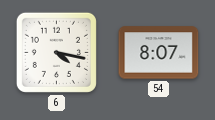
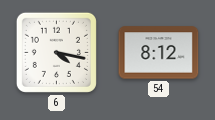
54: 8:07 -> 8:12
